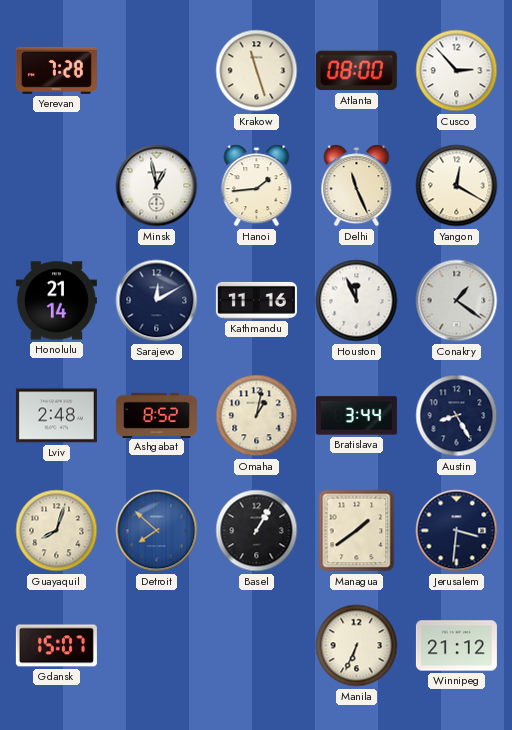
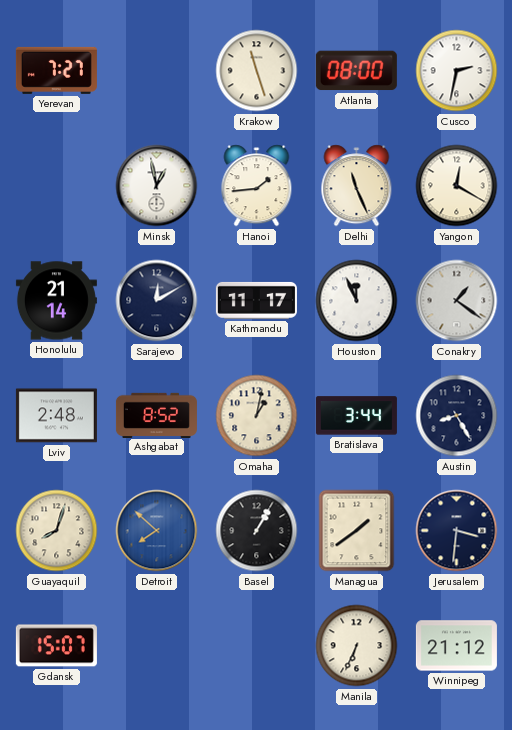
Yerevan: 7:28 -> 7:27
Cusco: 2:53 -> 2:32
Kathmandu: 11:16 -> 11:17
